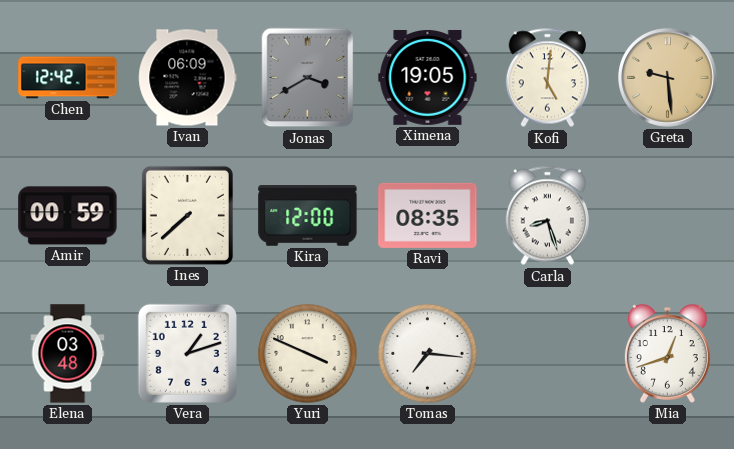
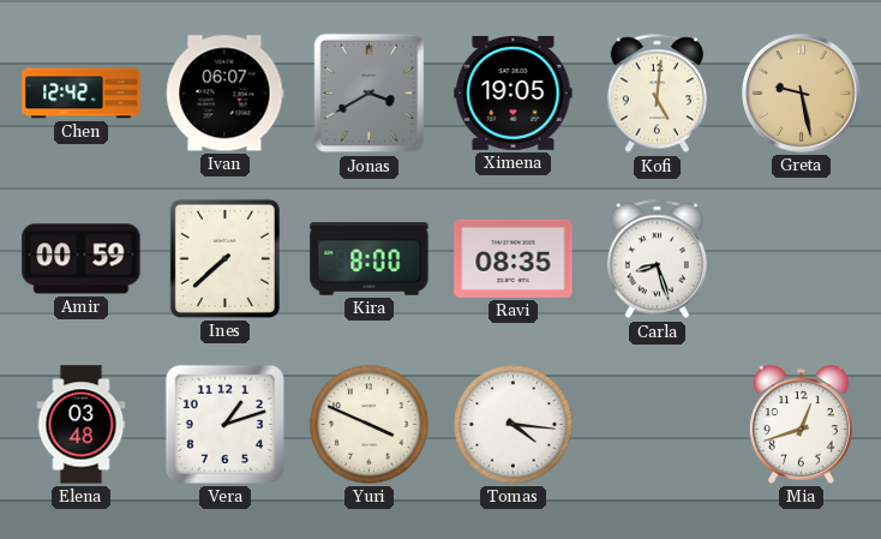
Ivan: 06:09 -> 06:07
Greta: 9:29 -> 9:28
Kira: 12:00 -> 8:00
Tomas: 7:16 -> 4:16
